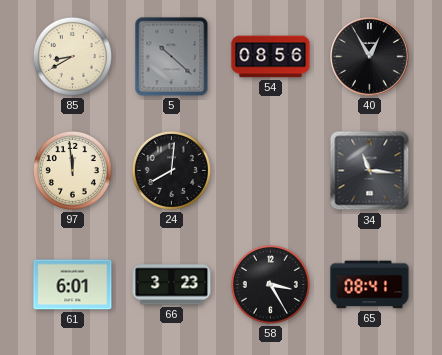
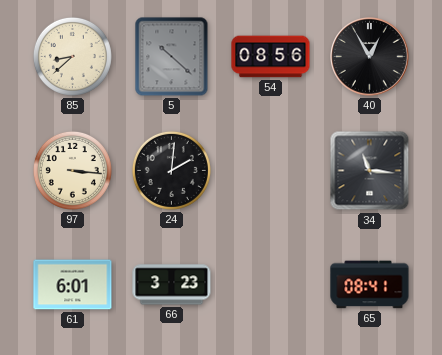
85: 8:40 -> 8:38
97: 11:59 -> 3:16
24: 8:01 -> 2:01
58: 3:25 -> none
